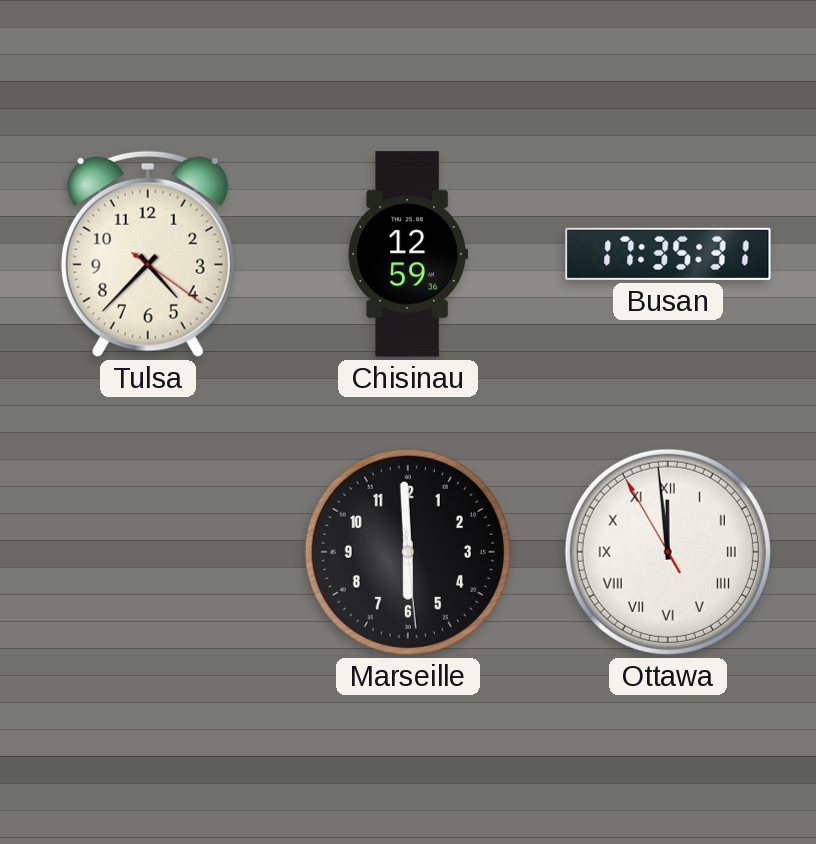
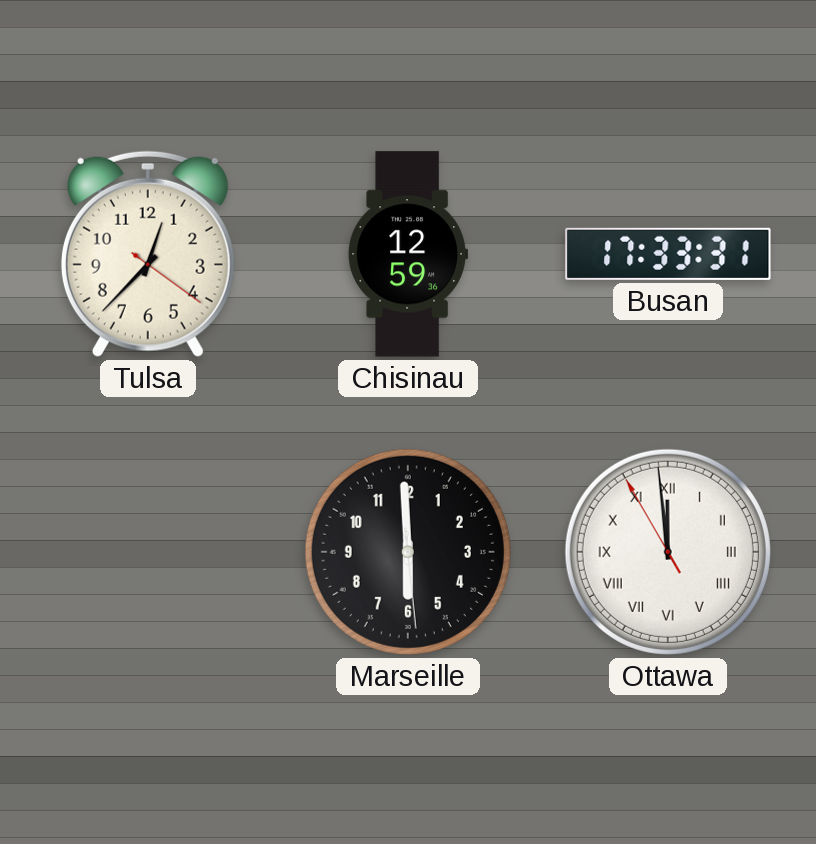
Tulsa: 4:37 -> 12:37
Busan: 17:35 -> 17:33
